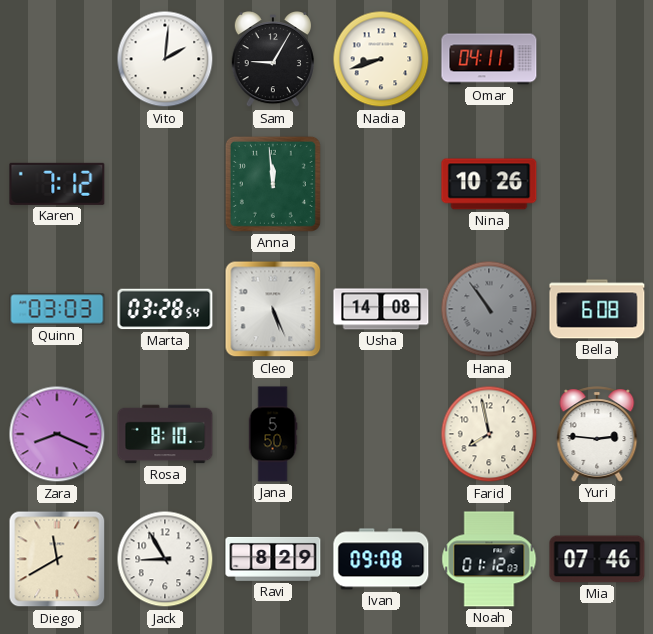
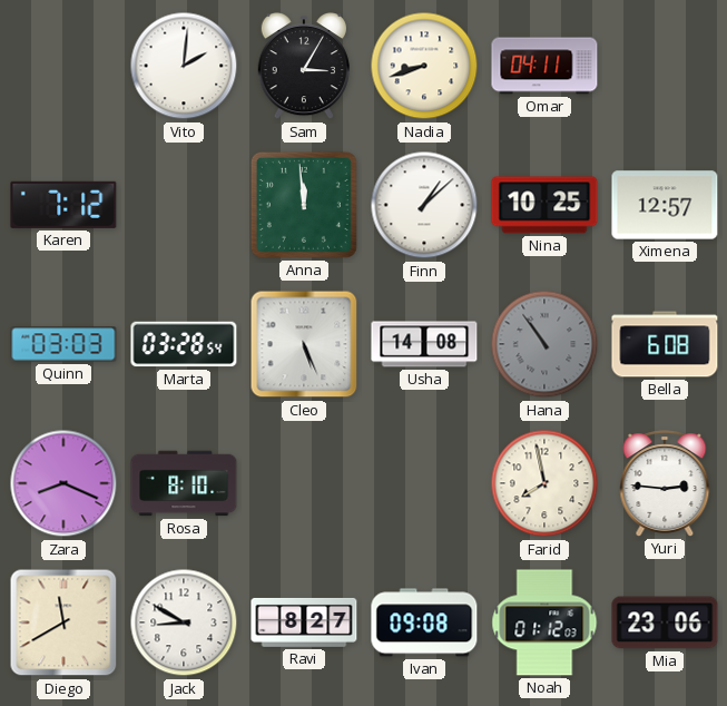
Sam: 9:05 -> 3:05
Finn: none -> 1:08
Nina: 10:26 -> 10:25
Ximena: none -> 12:57
Jana: 5:50 -> none
Jack: 8:55 -> 8:50
Ravi: 8:29 -> 8:27
Mia: 07:46 -> 23:06
